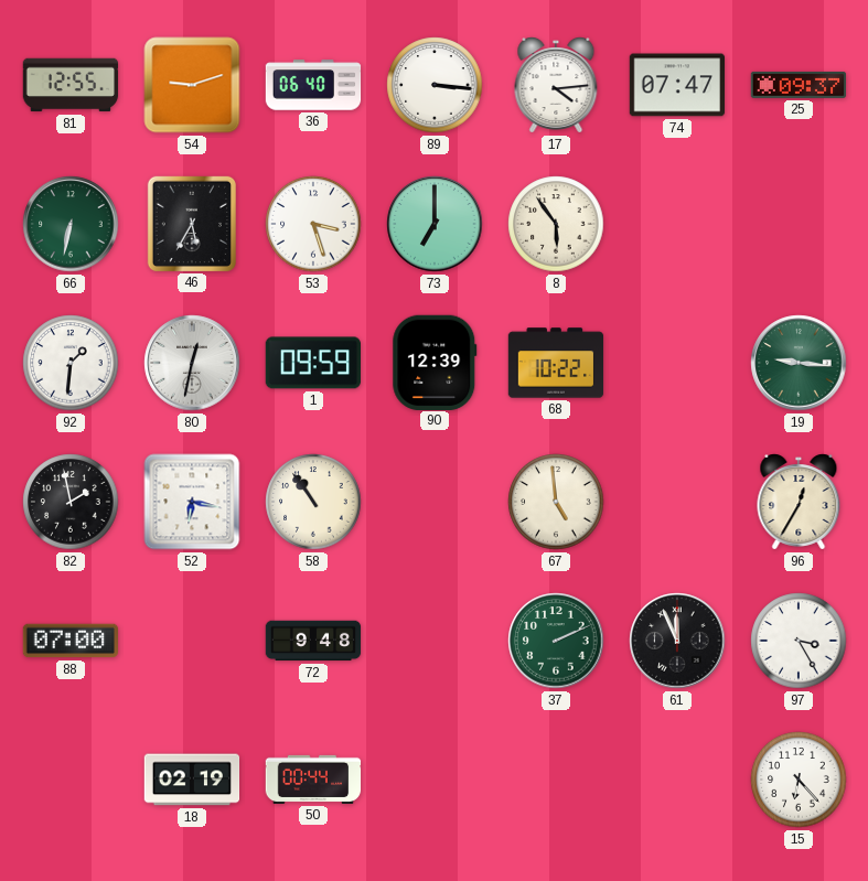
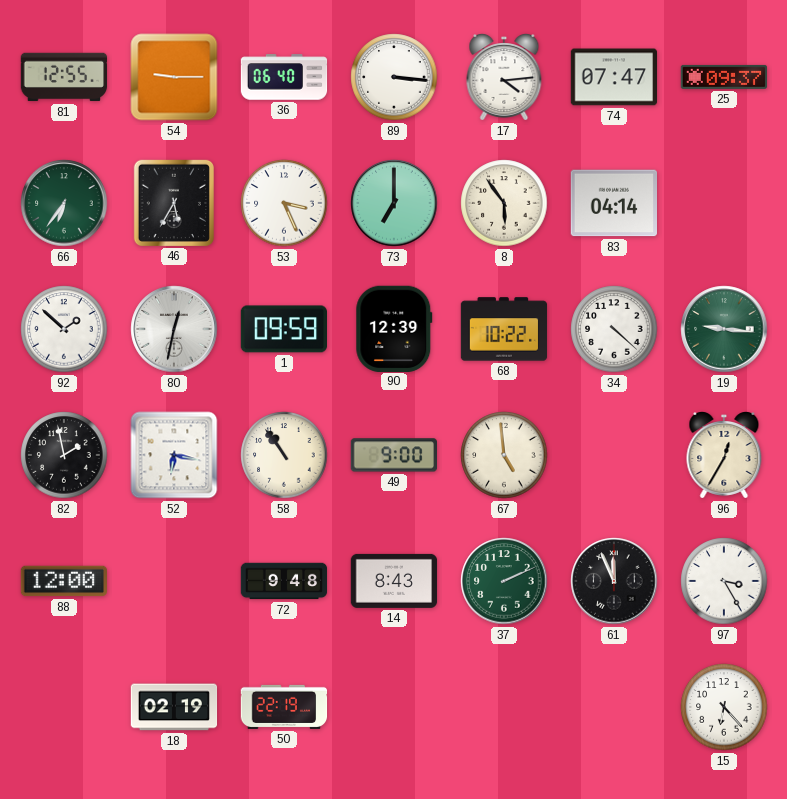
54: 9:12 -> 9:15
66: 6:32 -> 6:36
53: 3:27 -> 3:26
83: none -> 04:14
92: 1:31 -> 1:52
34: none -> 4:22
49: none -> 9:00
88: 07:00 -> 12:00
14: none -> 8:43
50: 00:44 -> 22:19
